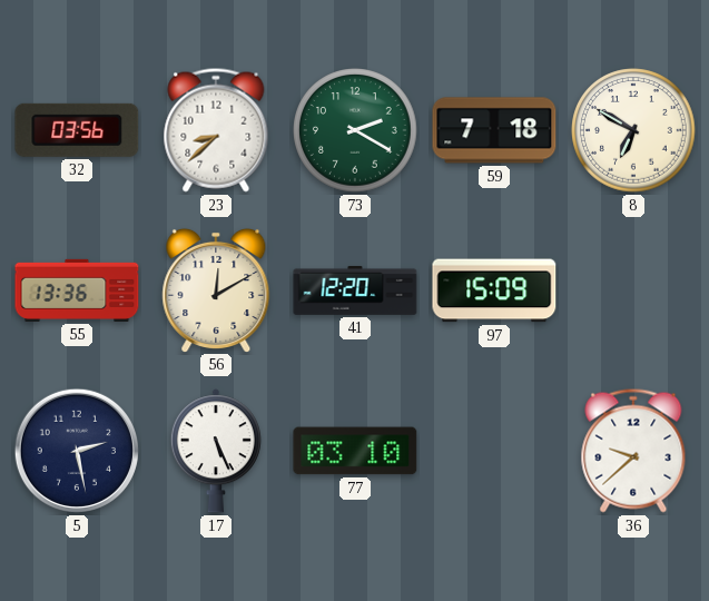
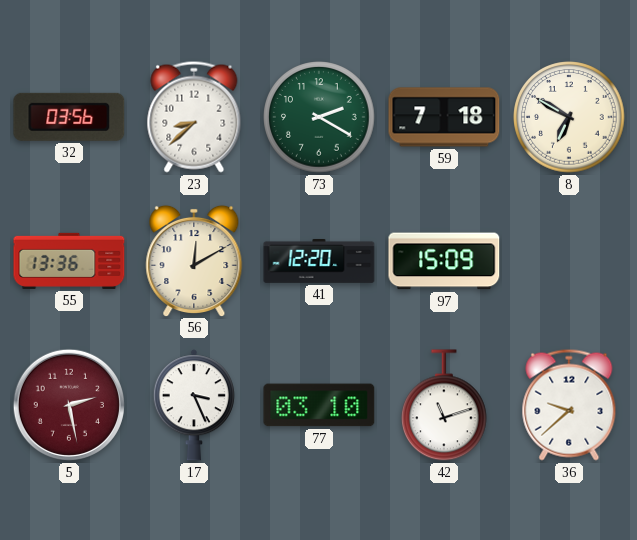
5 dial: navy -> burgundy
17: 5:26 -> 3:26
42: none -> 11:12
